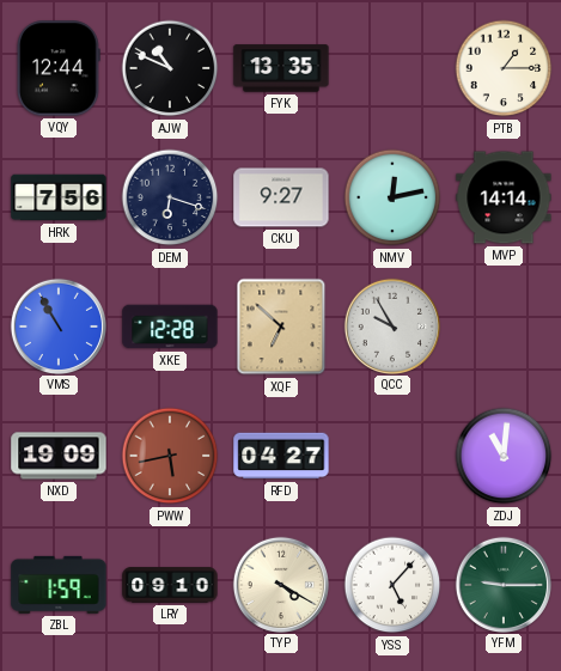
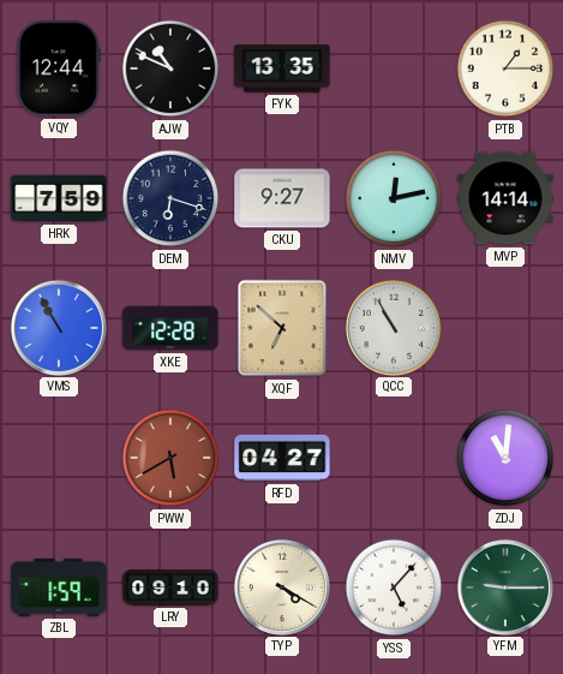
HRK: 7:56 -> 7:59
QCC: 9:55 -> 10:55
NXD: 19:09 -> none
PWW: 5:43 -> 5:40
